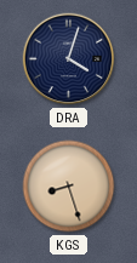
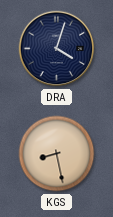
KGS: 8:27 -> 8:28
